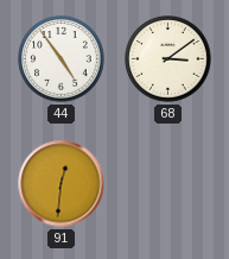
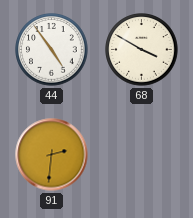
68: 3:09 -> 3:50
91: 12:31 -> 2:31
